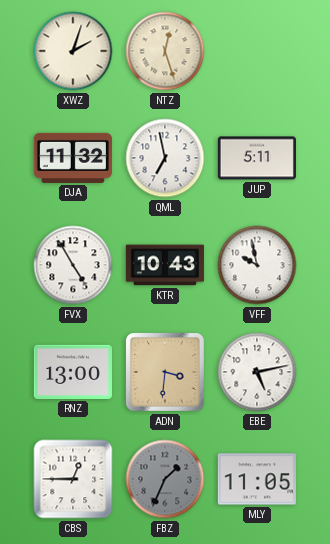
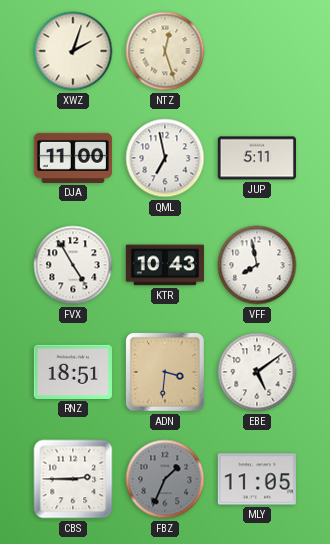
DJA: 11:32 -> 11:00
VFF: 9:58 -> 7:58
RNZ: 13:00 -> 18:51
EBE: 5:13 -> 5:09
CBS: 12:45 -> 2:45
